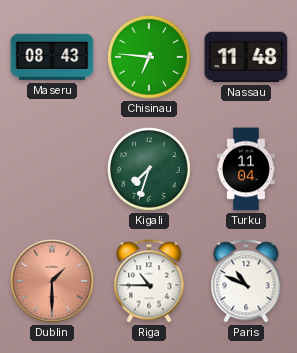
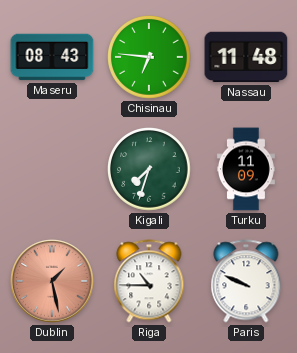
Turku: 11:04 -> 11:09
Dublin: 1:30 -> 1:28
Paris: 10:49 -> 9:49
